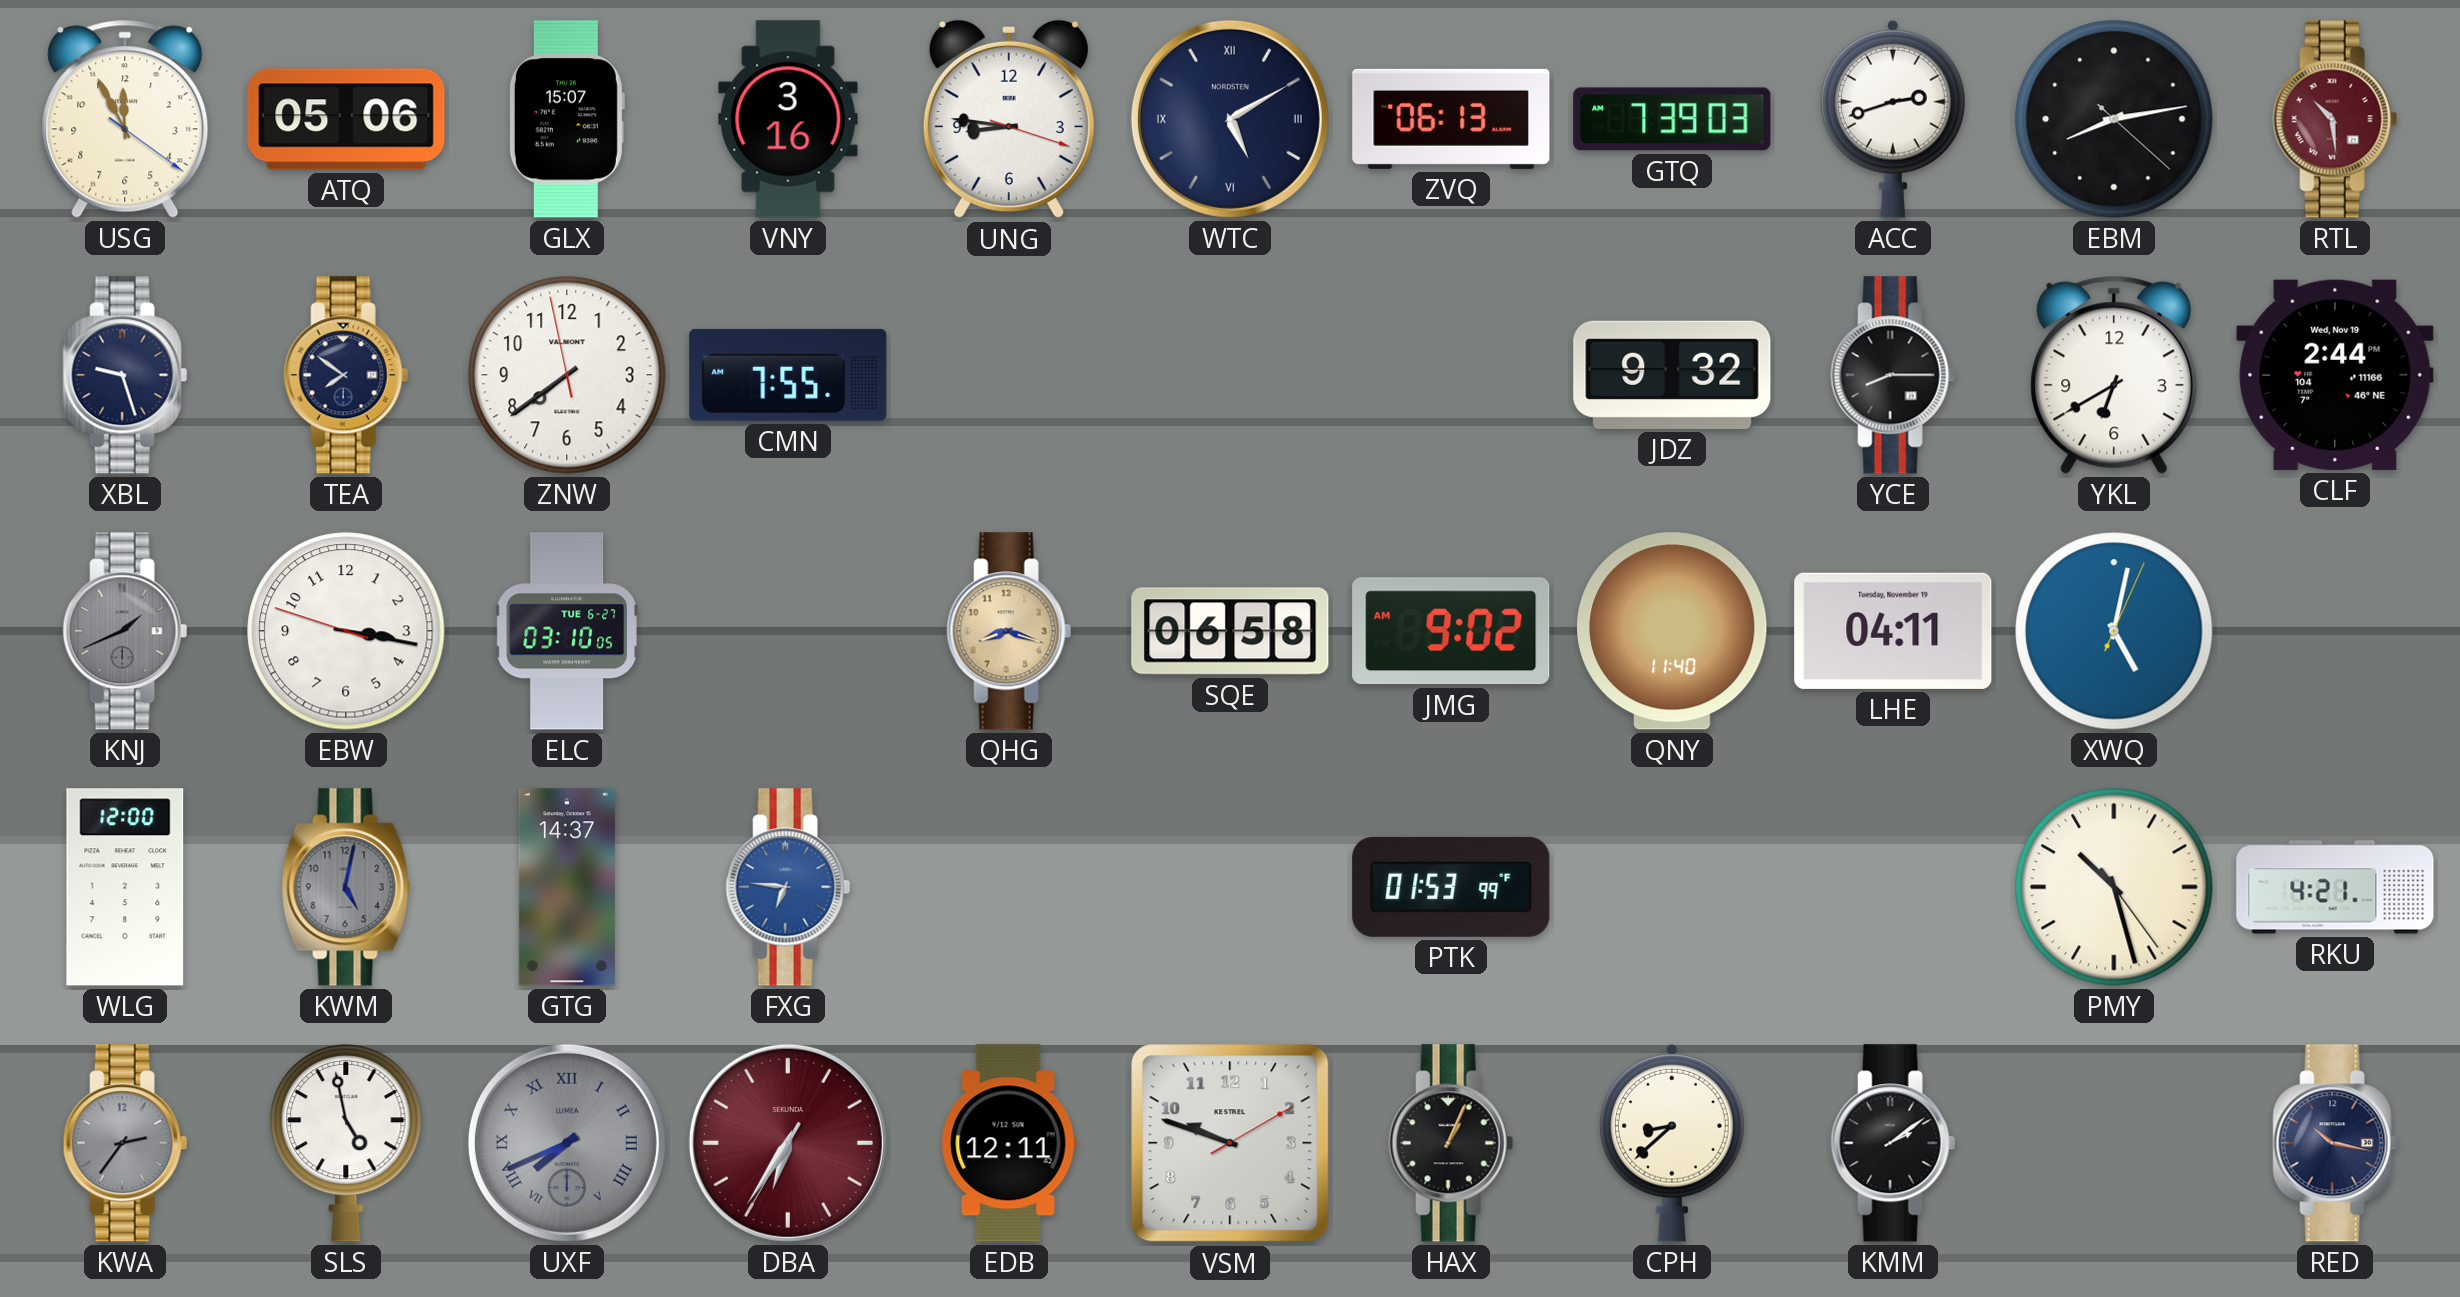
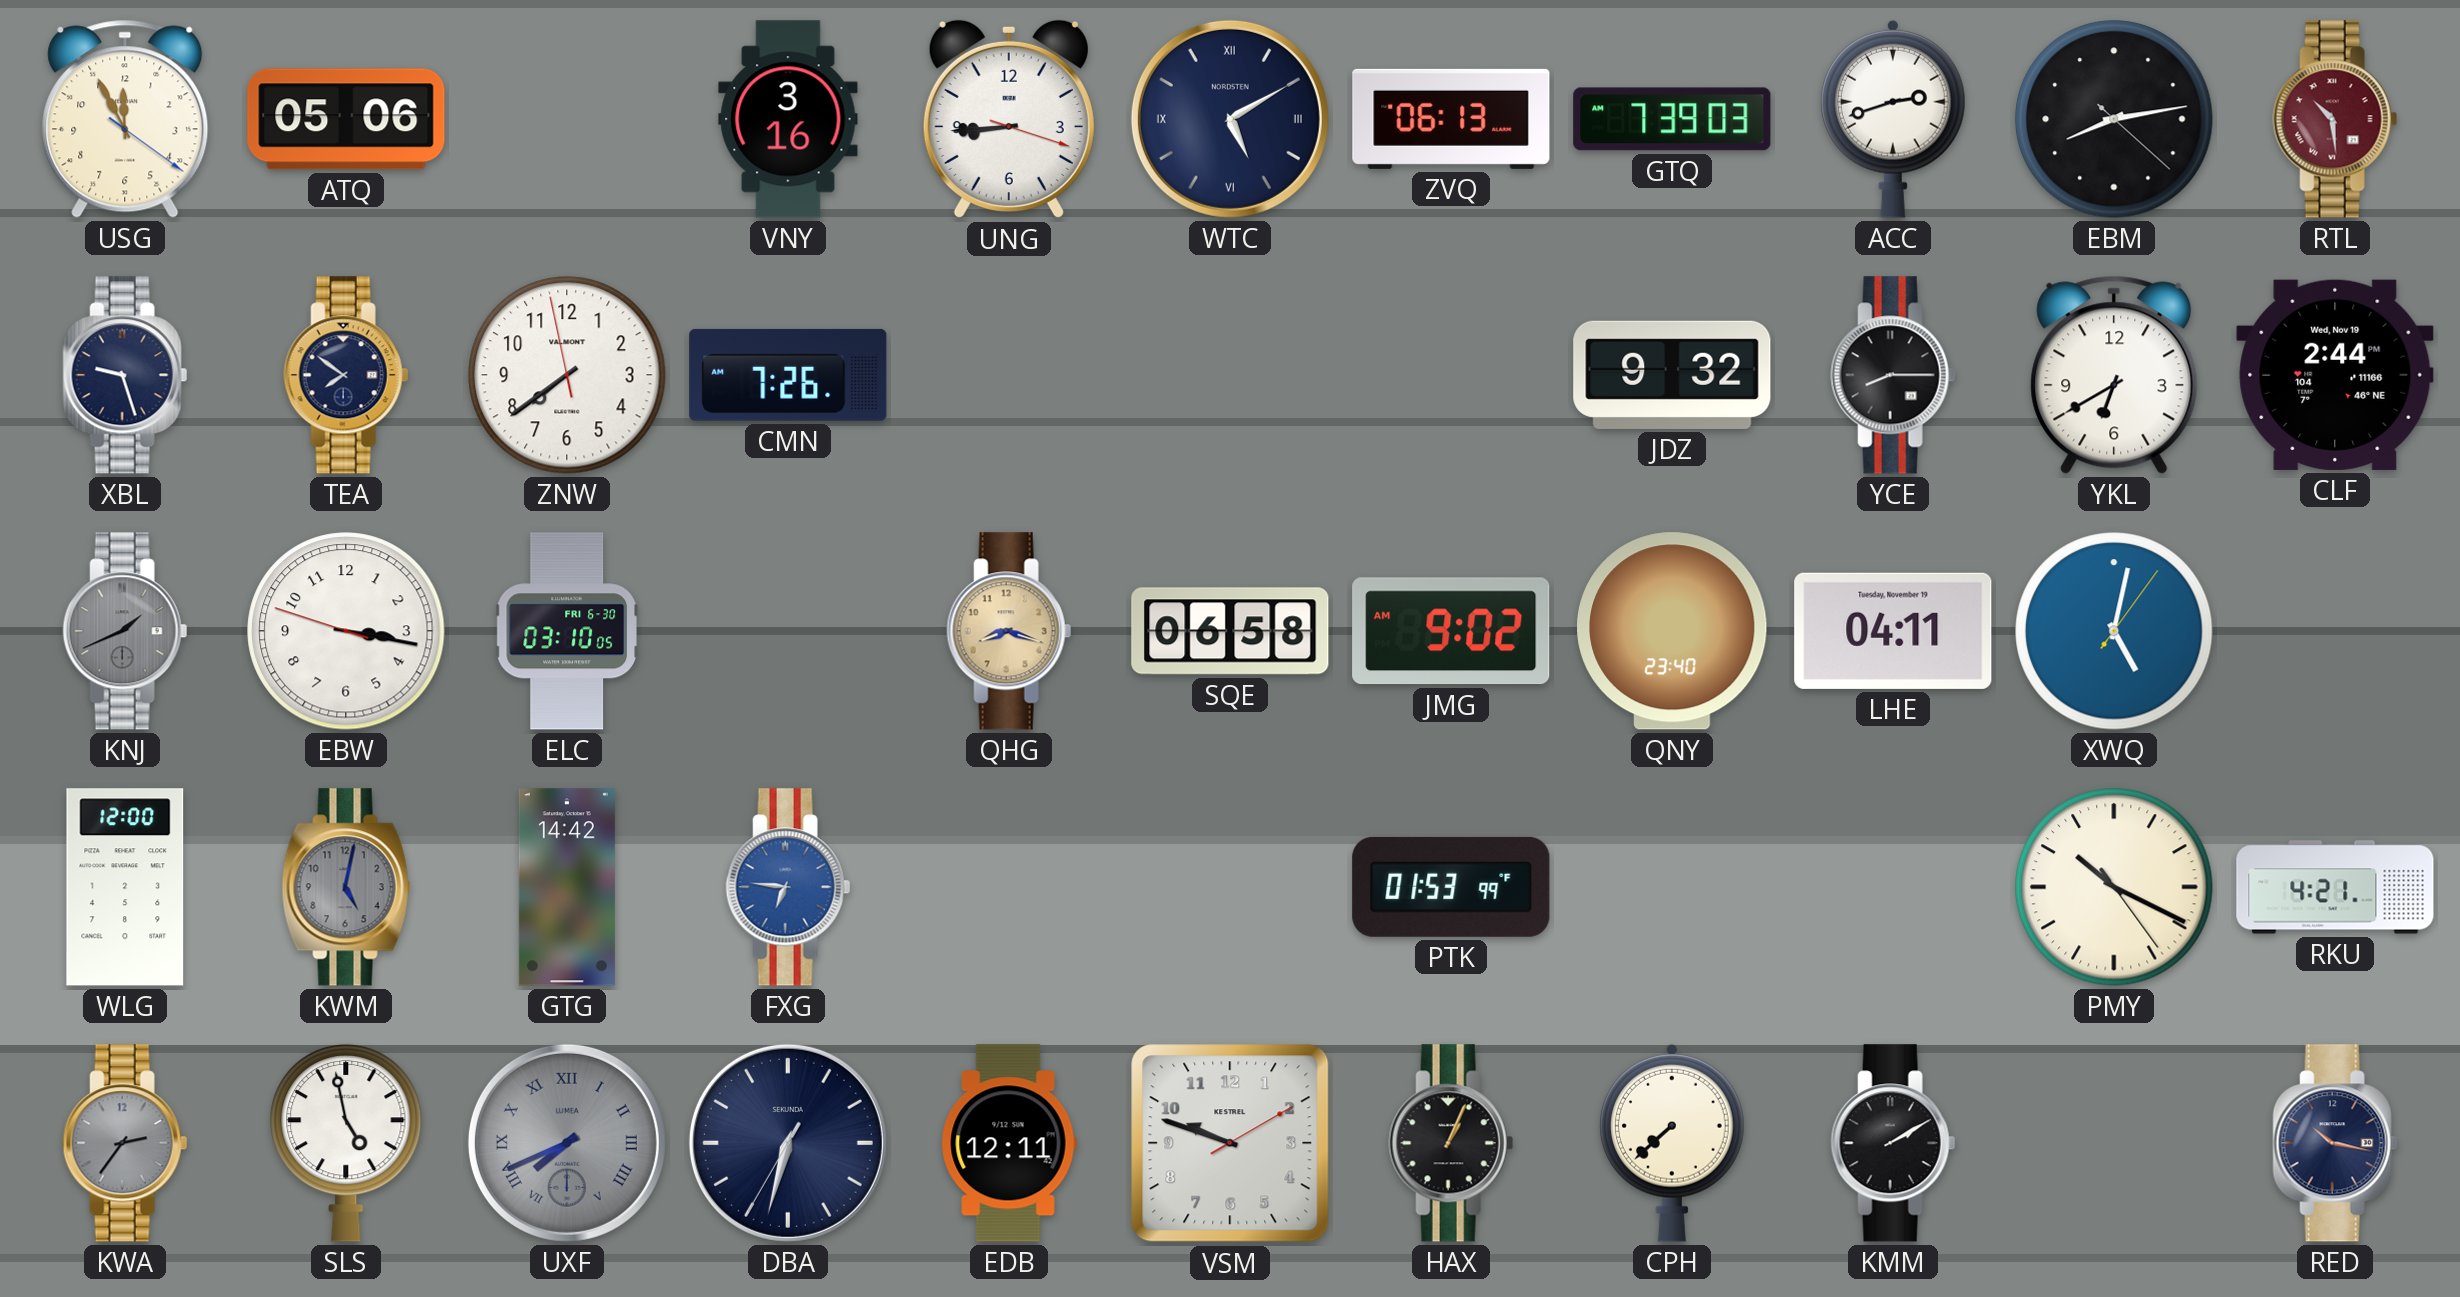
GLX: 15:07 -> none
UNG: 8:46 -> 8:44
CMN: 7:55 -> 7:26
ELC date: TUE 6-27 -> FRI 6-30
QNY: 11:40 -> 23:40
XWQ: 5:02:04 -> 5:02:06
GTG: 14:37 -> 14:42
PMY: 10:27 -> 10:19
DBA: 6:35 -> 6:32
DBA dial: burgundy -> navy
CPH: 8:38 -> 7:38
KMM: 2:09 -> 2:10
